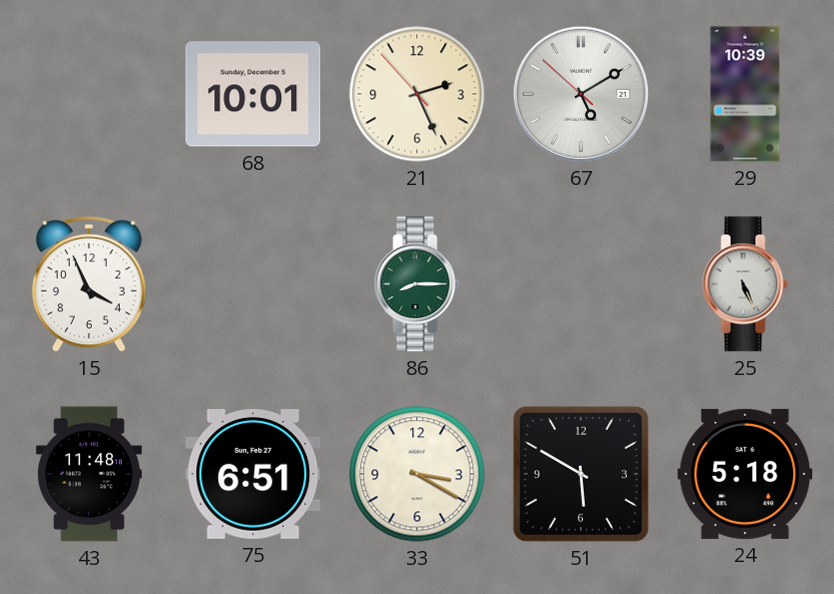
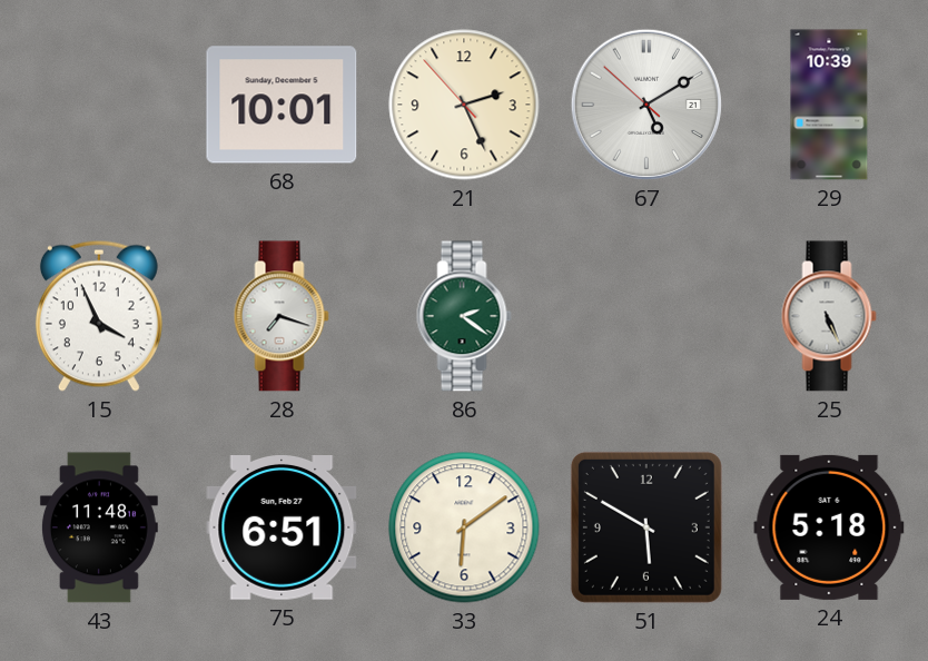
28: none -> 7:18
86: 8:15 -> 2:21
33: 3:20 -> 6:09
